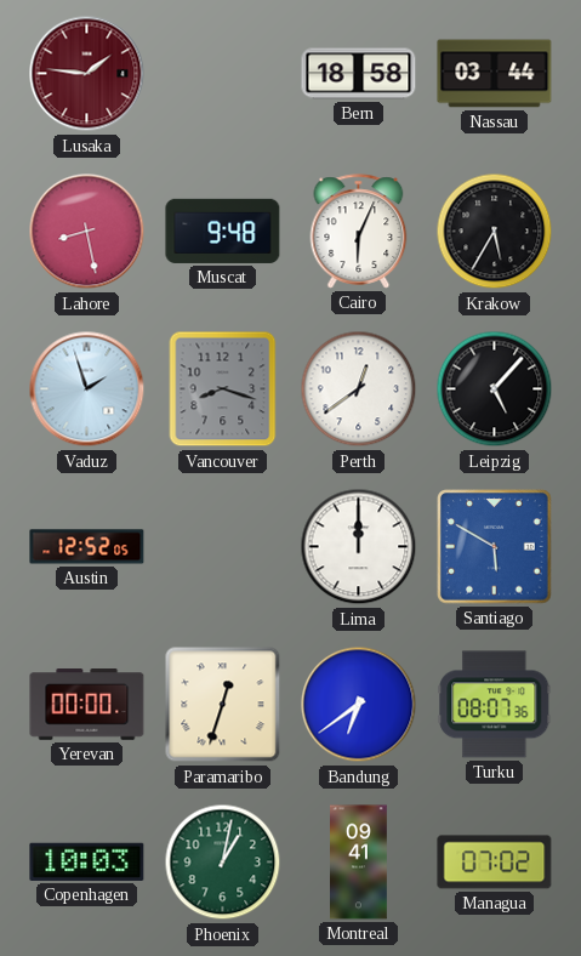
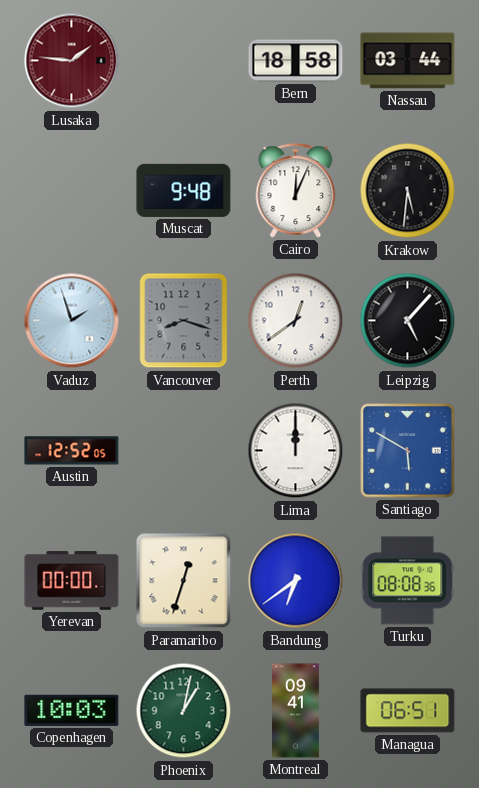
Lahore: 8:28 -> none
Cairo: 6:04 -> 12:04
Krakow: 5:35 -> 5:31
Turku: 08:07 -> 08:08
Managua: 07:02 -> 06:51
